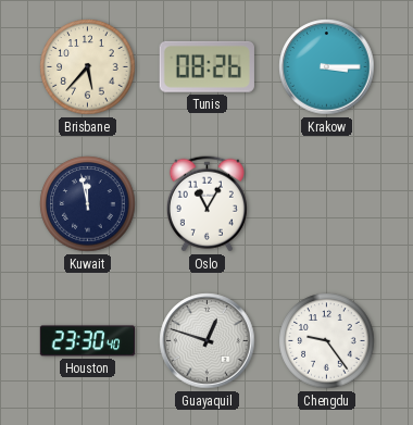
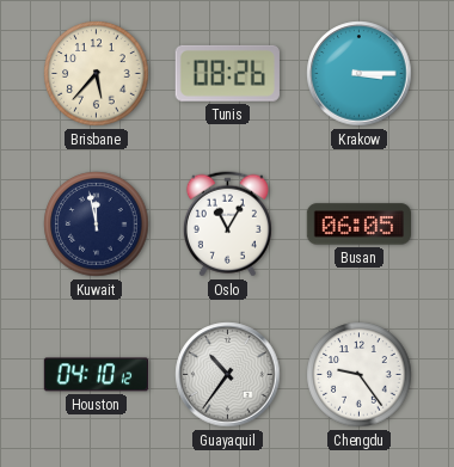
Busan: none -> 06:05
Houston: 23:30 -> 04:10
Guayaquil: 12:48 -> 10:36
